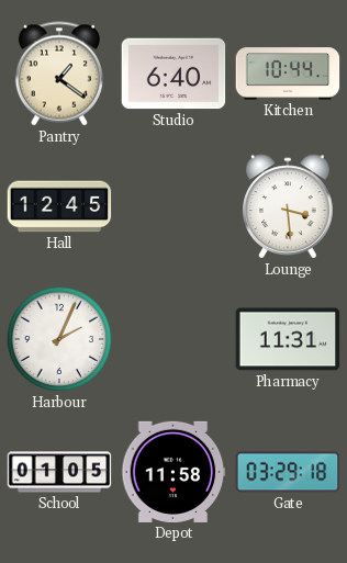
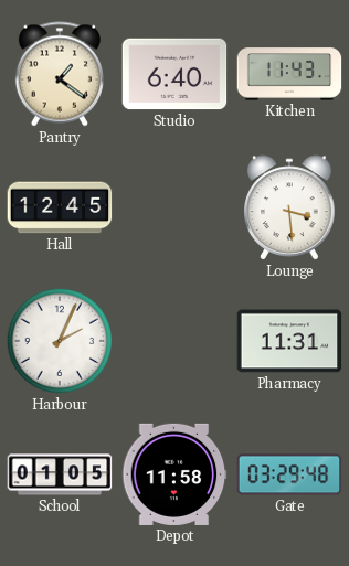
Kitchen: 10:44 -> 11:43
Gate: 03:29:18 -> 03:29:48
